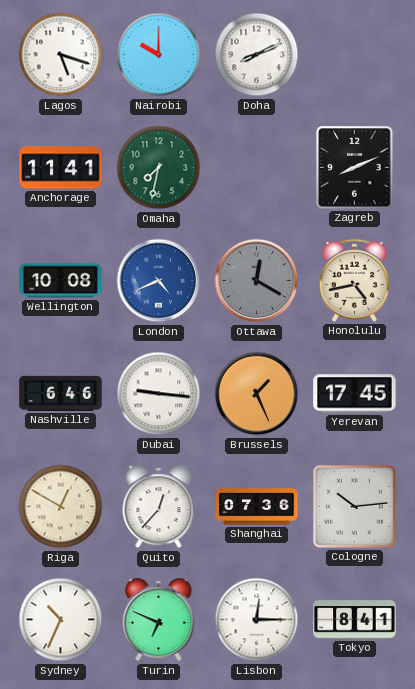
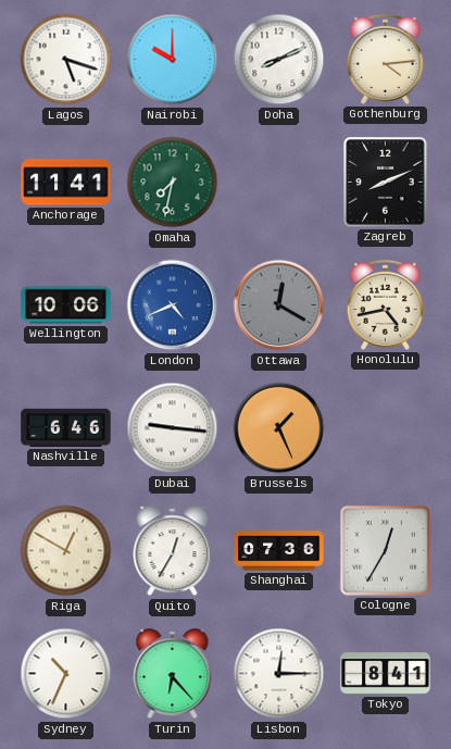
Gothenburg: none -> 4:14
Wellington: 10:08 -> 10:06
Yerevan: 17:45 -> none
Quito: 12:37 -> 12:35
Cologne: 10:14 -> 12:35
Turin: 6:49 -> 6:23
